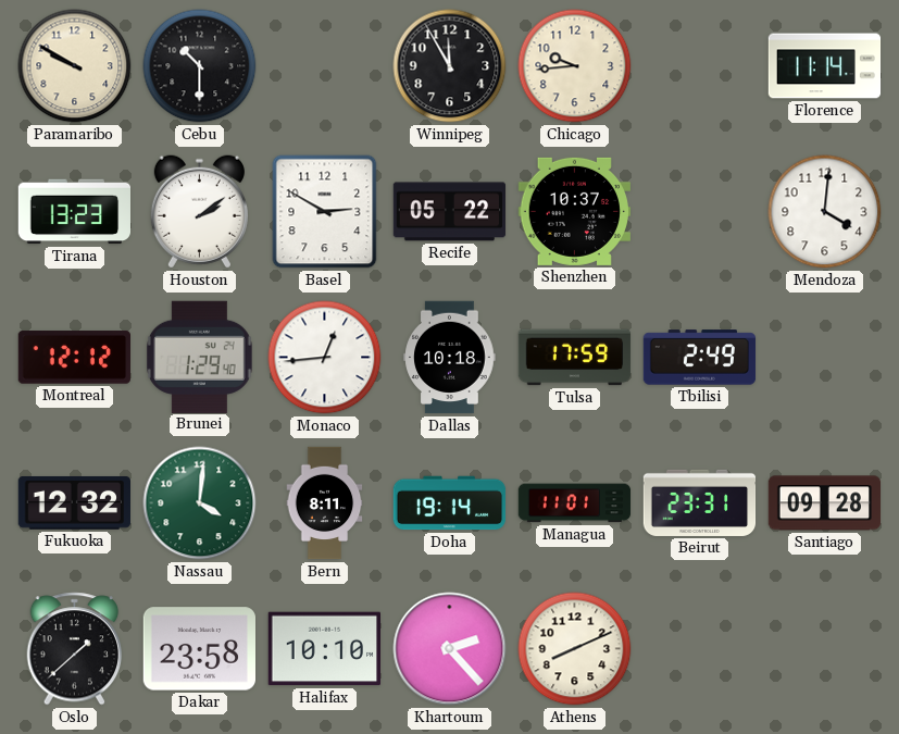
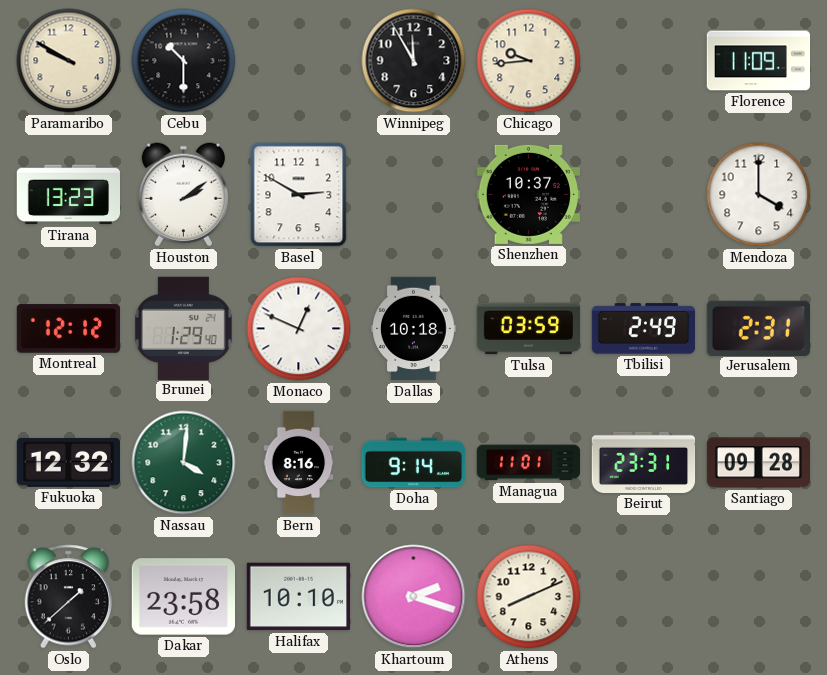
Florence: 11:14 -> 11:09
Recife: 05:22 -> none
Mendoza: 4:01 -> 4:00
Monaco: 12:44 -> 12:49
Tulsa: 17:59 -> 03:59
Jerusalem: none -> 2:31
Bern: 8:11 -> 8:16
Doha: 19:14 -> 9:14
Khartoum: 2:23 -> 2:18
